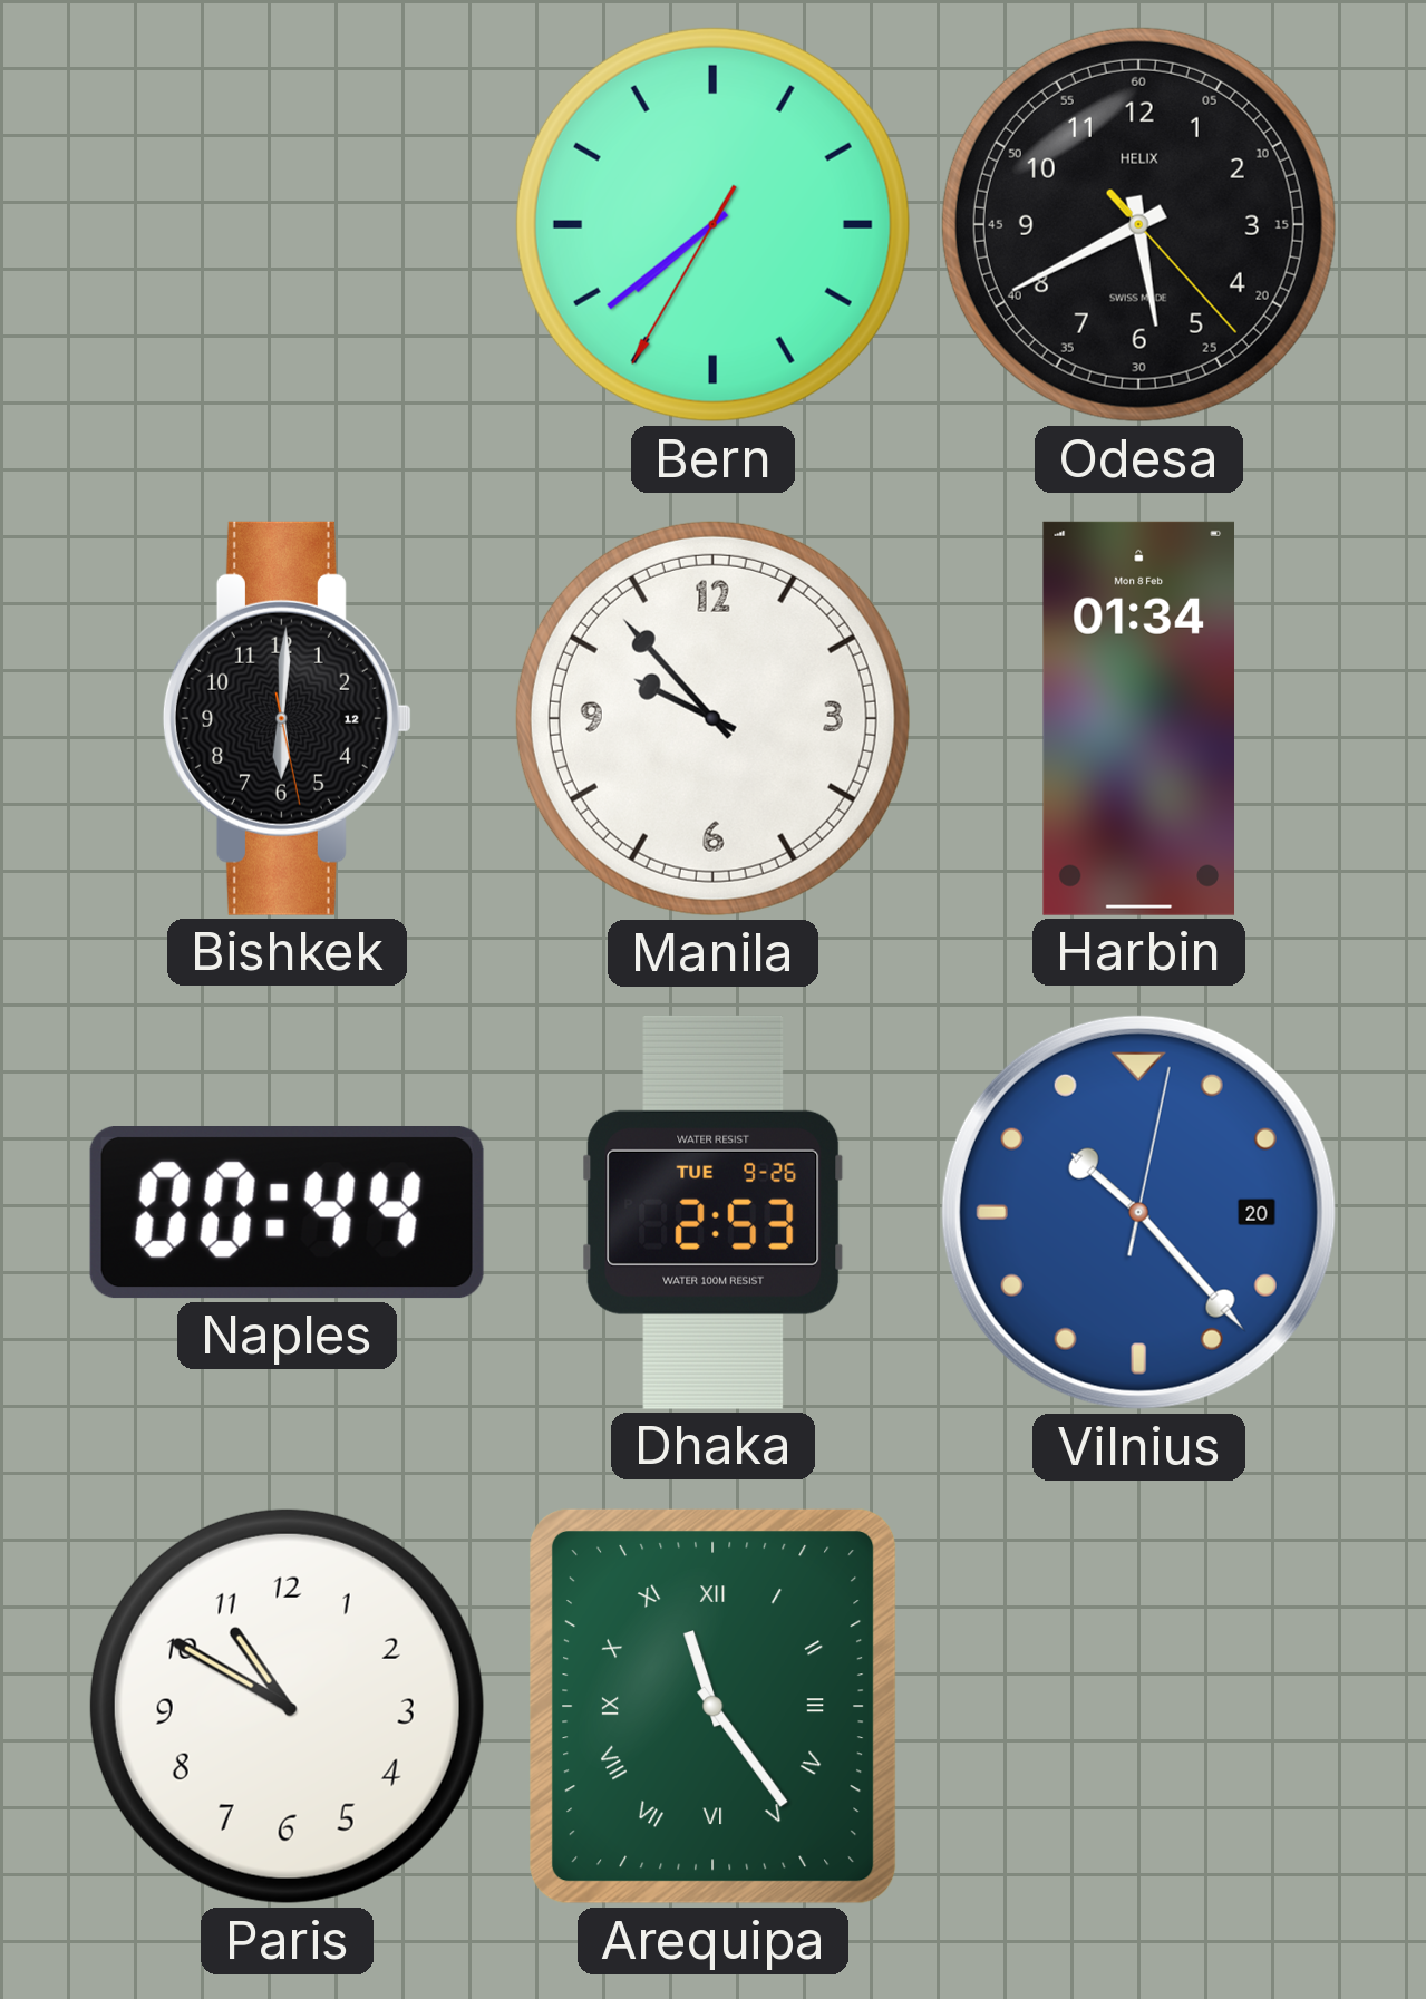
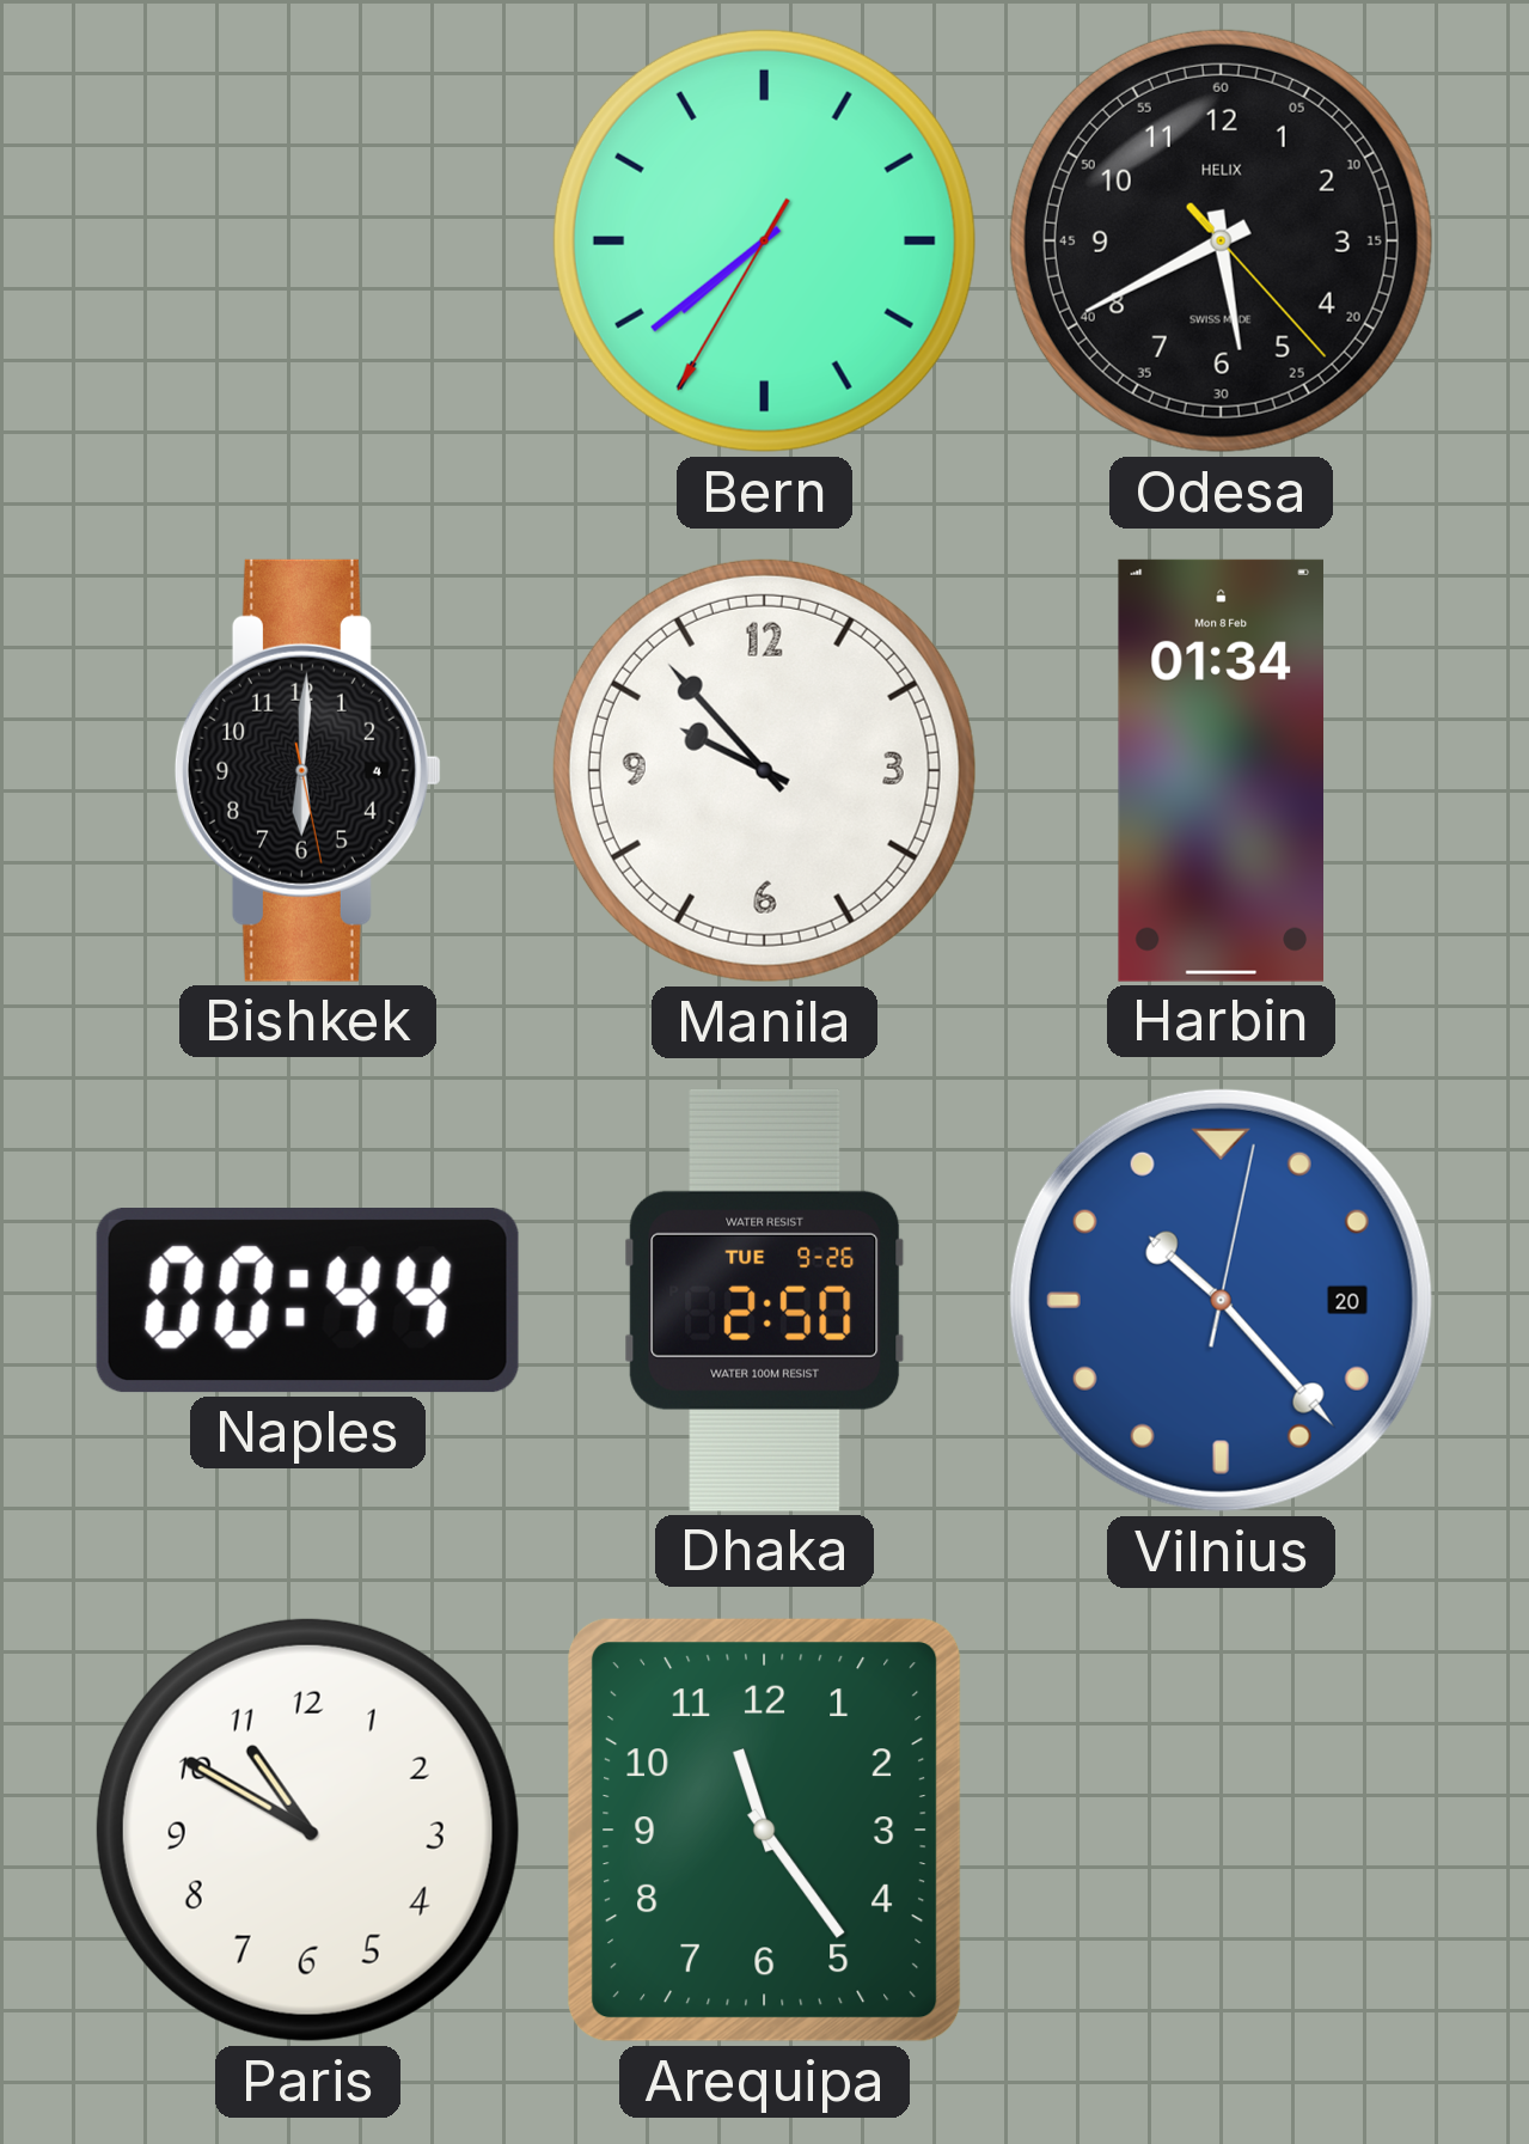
Bishkek date: 12 -> 4
Dhaka: 2:53 -> 2:50
Arequipa numerals: Roman -> Arabic
